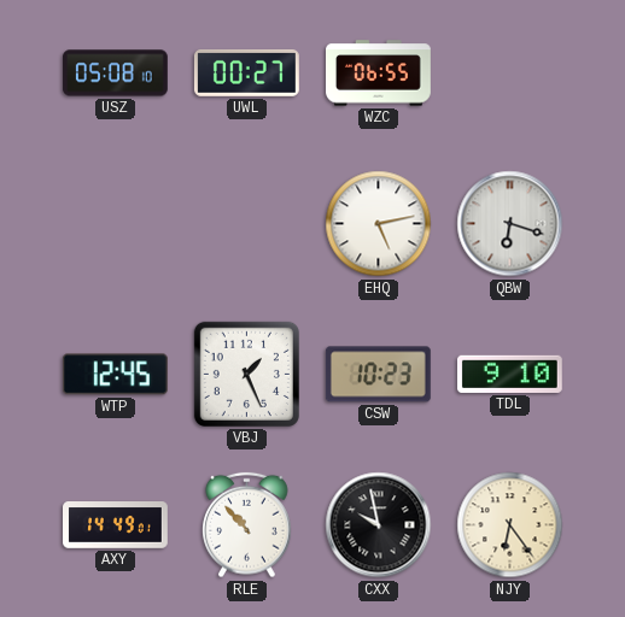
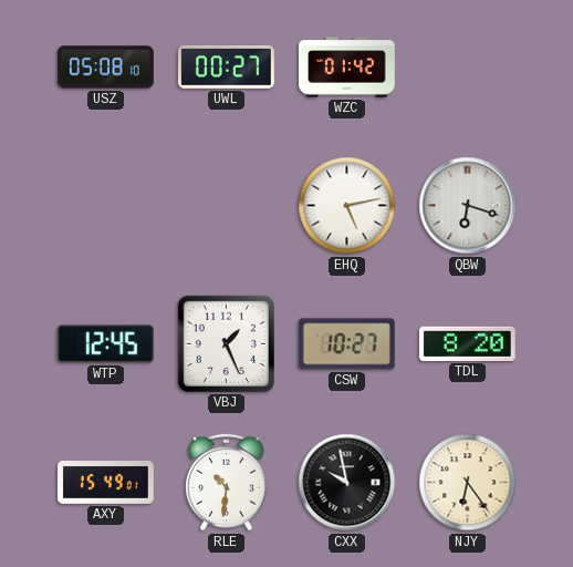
WZC: 06:55 -> 01:42
CSW: 10:23 -> 10:27
TDL: 9:10 -> 8:20
AXY: 14:49 -> 15:49
RLE: 10:53 -> 10:31
